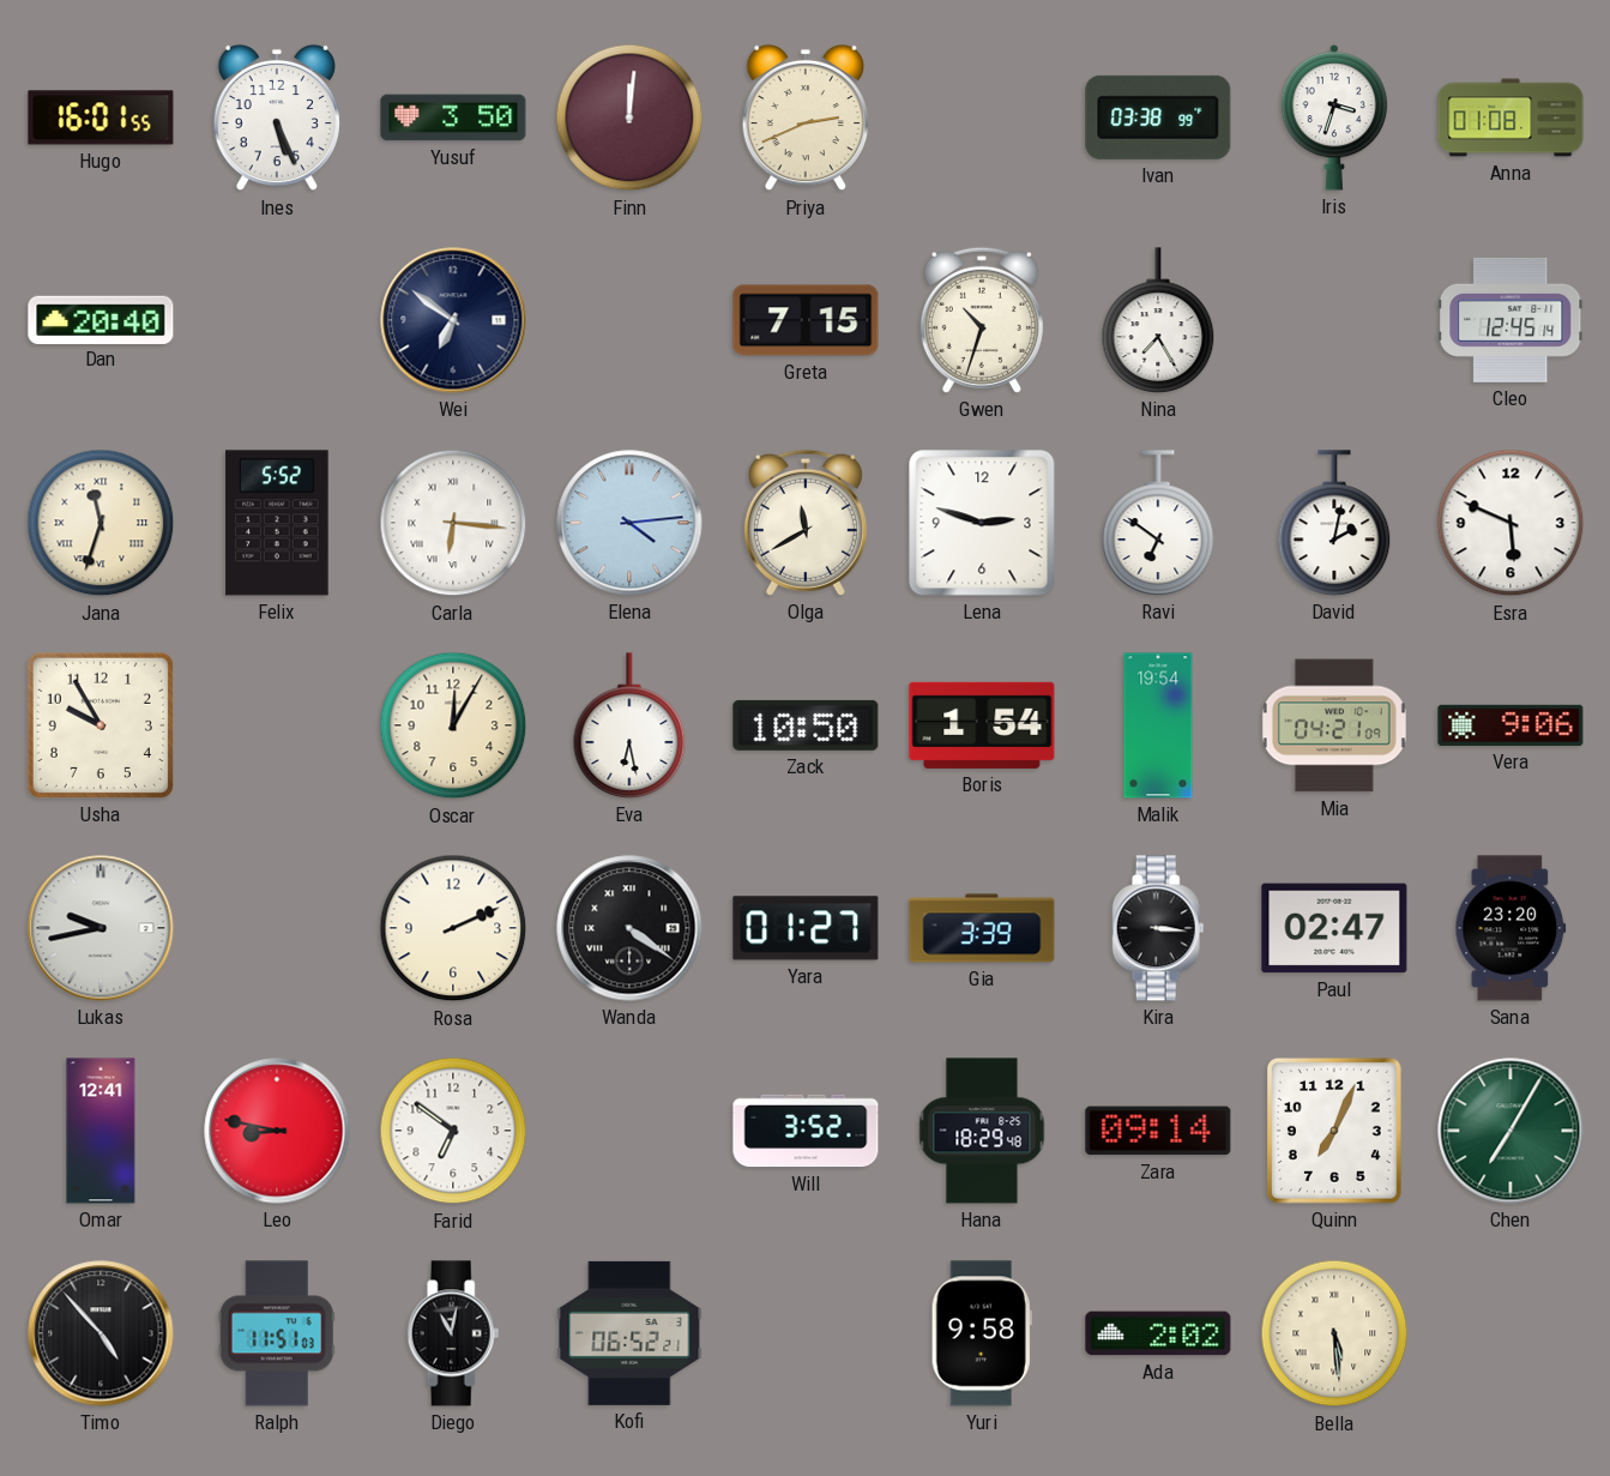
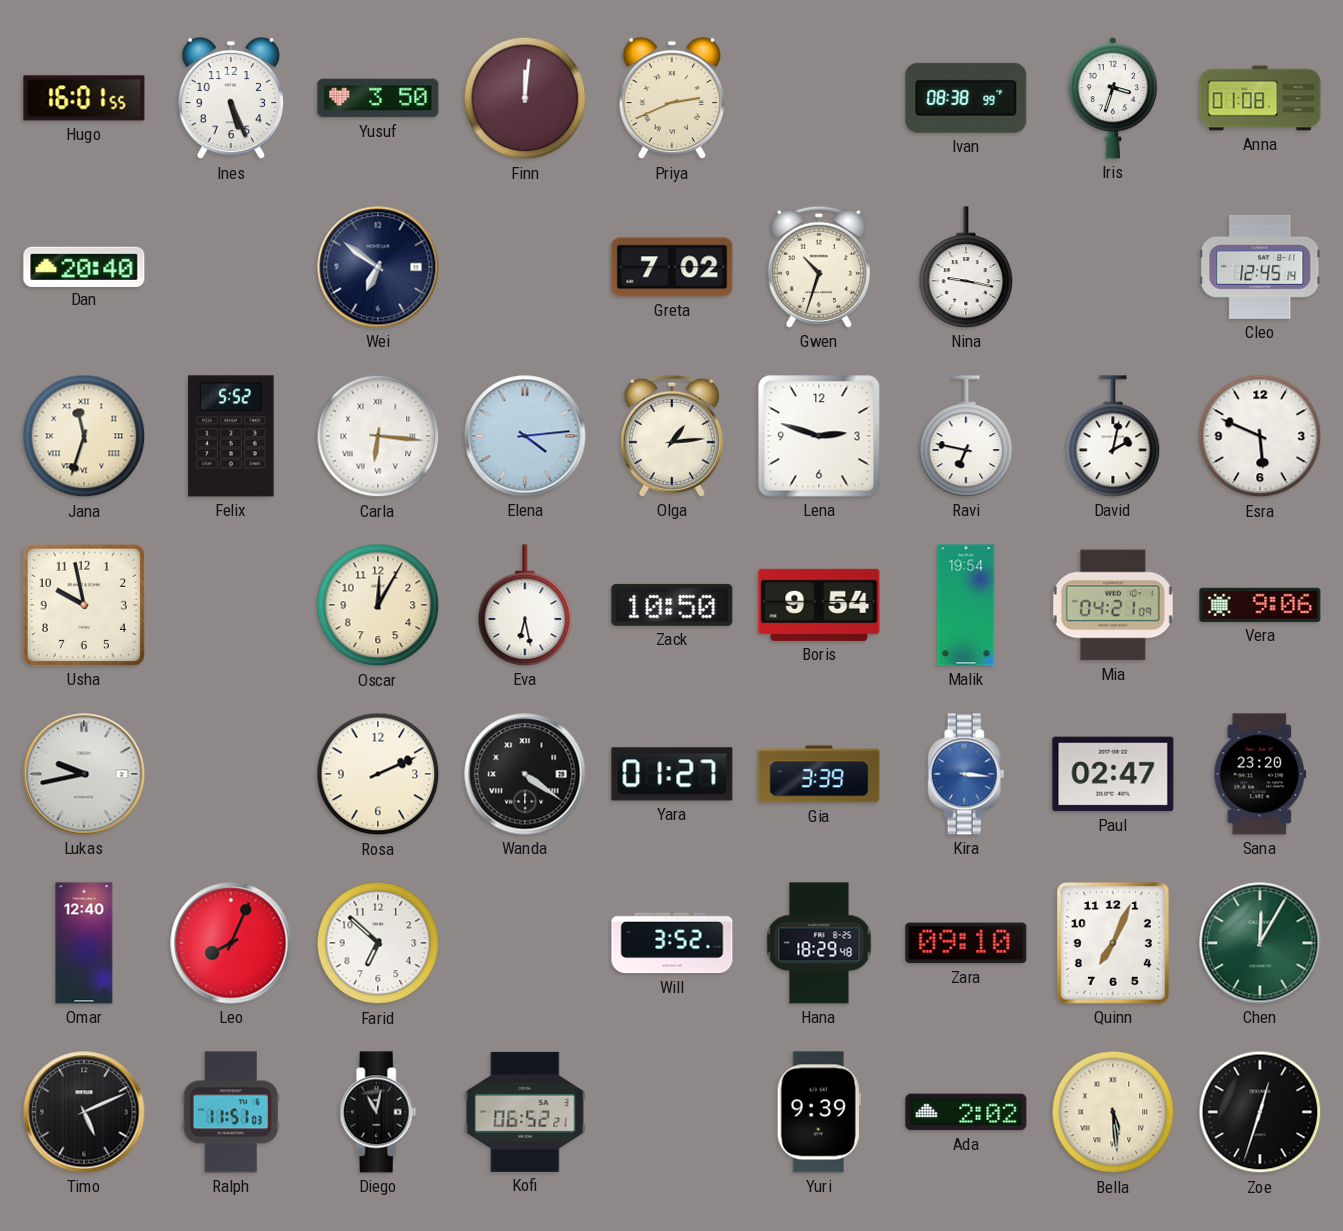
Ivan: 03:38 -> 08:38
Greta: 7:15 -> 7:02
Nina: 7:25 -> 9:17
Olga: 11:40 -> 1:14
Ravi: 6:51 -> 6:47
Usha: 9:55 -> 9:58
Boris: 1:54 -> 9:54
Kira dial: black -> blue
Omar: 12:41 -> 12:40
Leo: 8:47 -> 8:04
Farid: 6:51 -> 6:52
Zara: 09:14 -> 09:10
Chen: 7:05 -> 12:05
Timo: 4:53 -> 5:11
Yuri: 9:58 -> 9:39
Zoe: none -> 12:33
